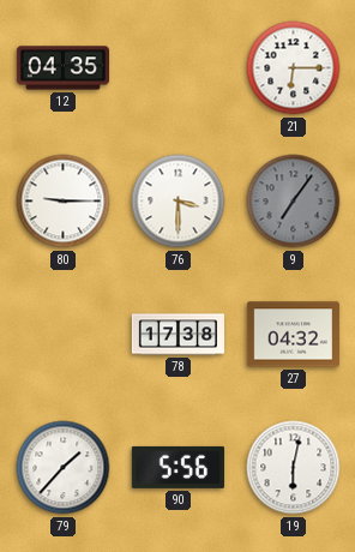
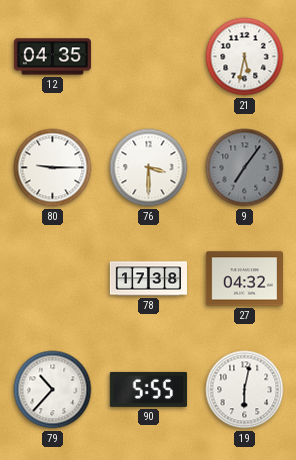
21: 6:15 -> 5:32
79: 1:37 -> 10:37
90: 5:56 -> 5:55
